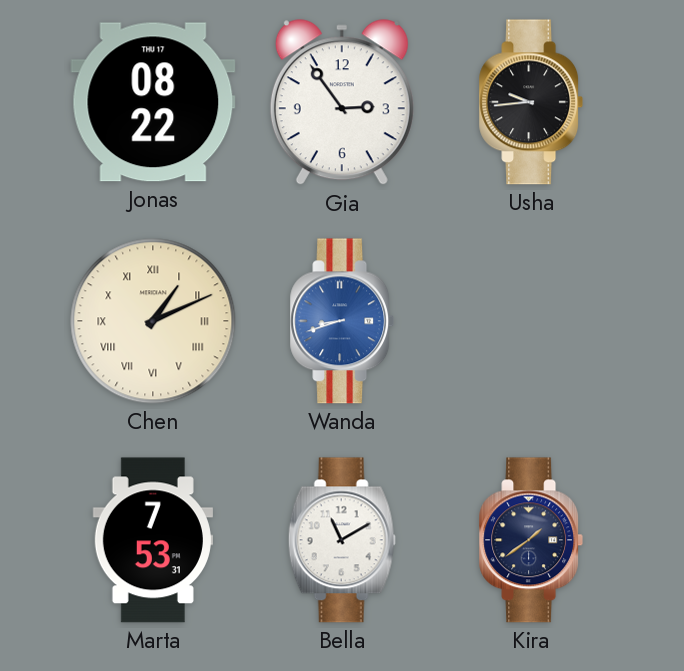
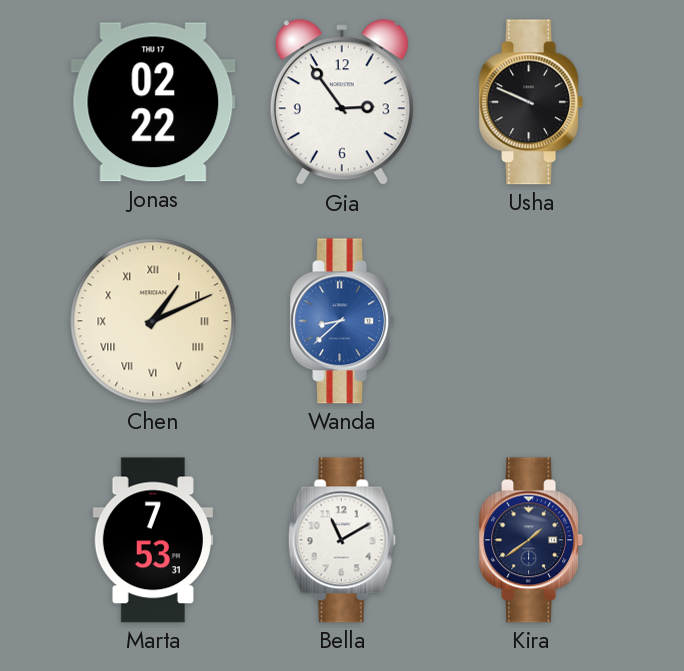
Jonas: 08:22 -> 02:22
Usha: 9:44 -> 9:49
Wanda: 8:42 -> 8:38
